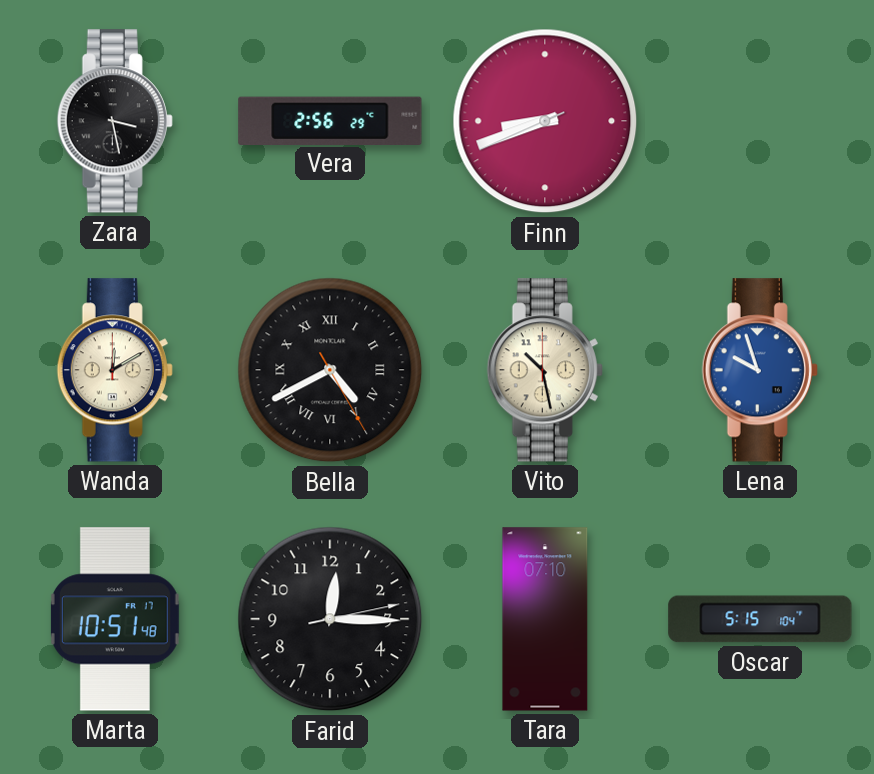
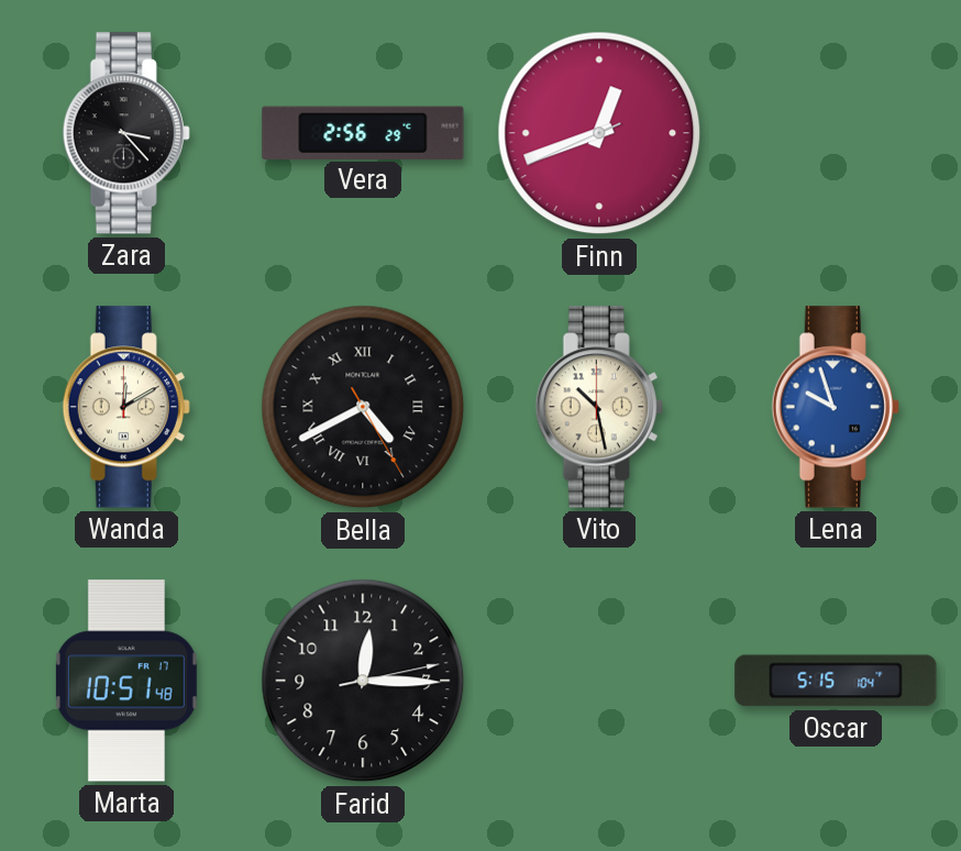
Zara: 3:28 -> 3:23
Finn: 8:41 -> 12:41
Tara: 07:10 -> none
